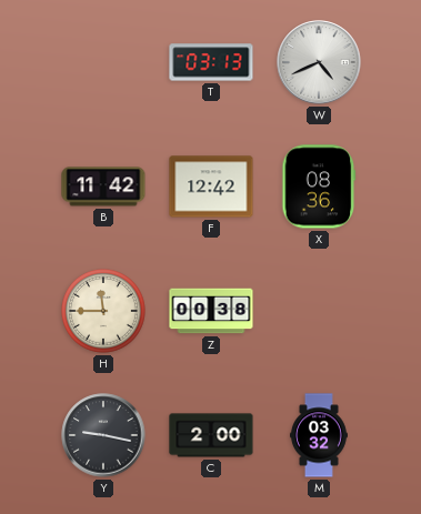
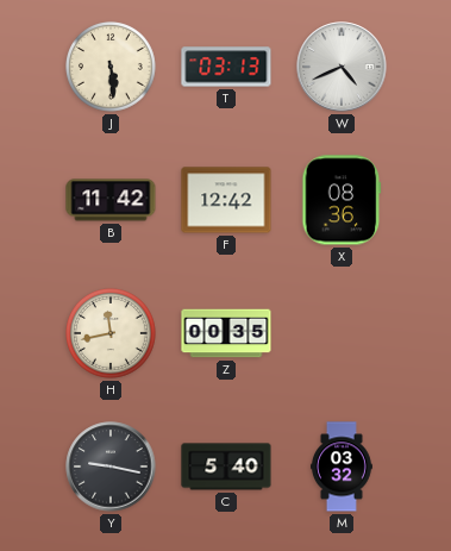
J: none -> 5:29
H: 11:45 -> 11:43
Z: 00:38 -> 00:35
C: 2:00 -> 5:40
